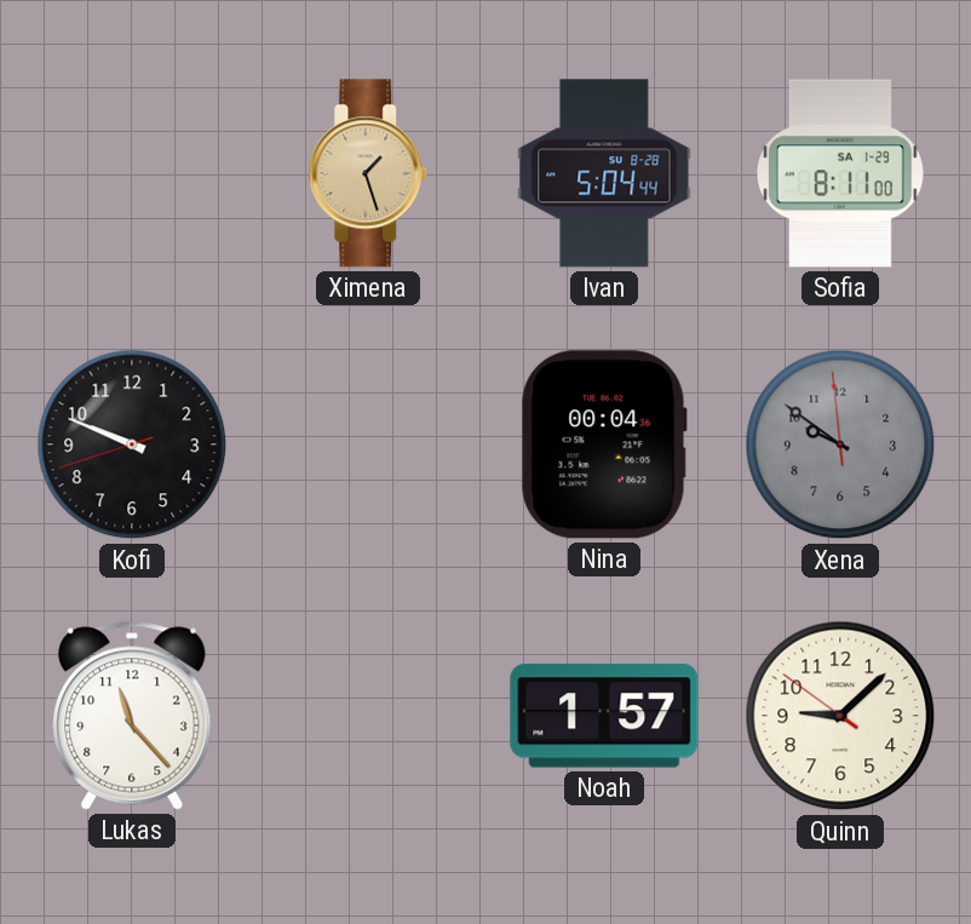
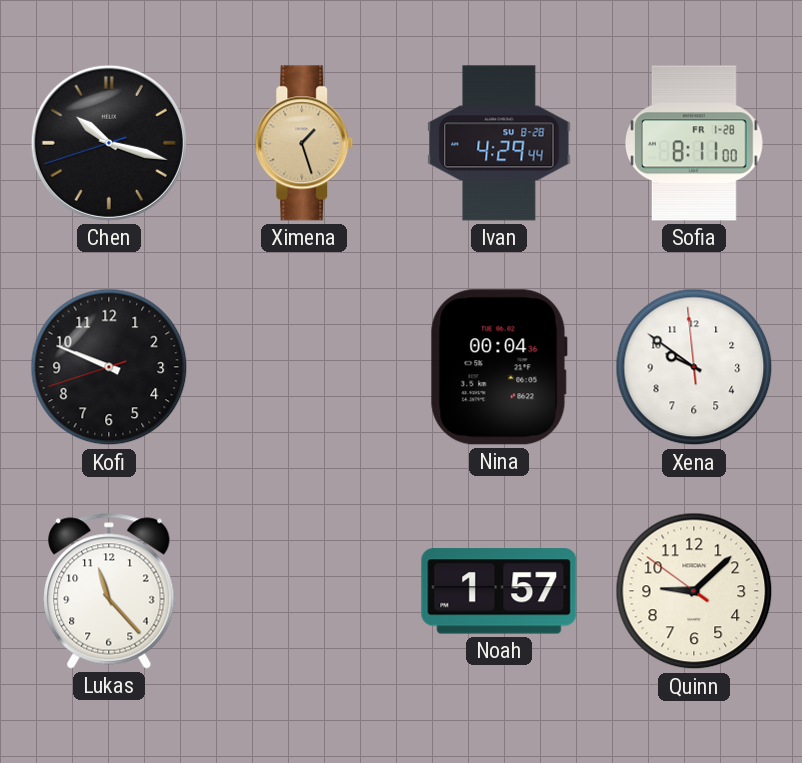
Chen: none -> 10:17
Ivan: 5:04 -> 4:29
Sofia date: SA 1-29 -> FR 1-28
Xena dial: grey -> white
